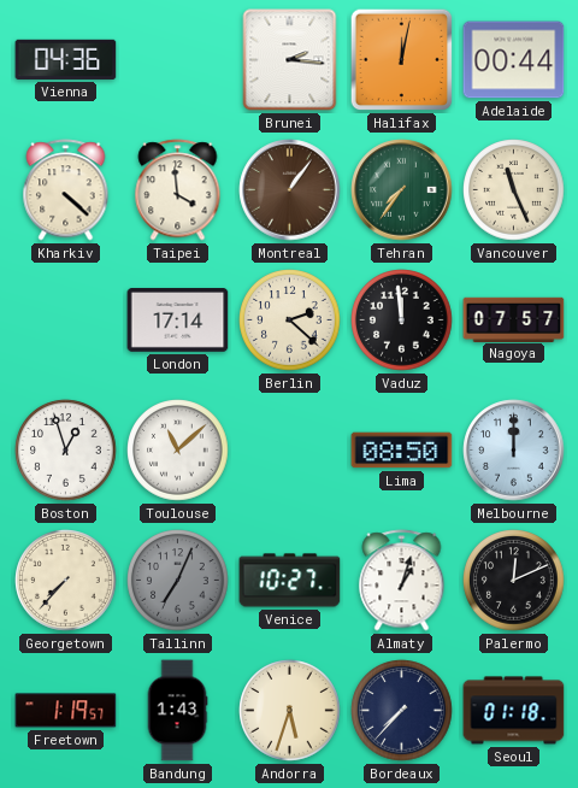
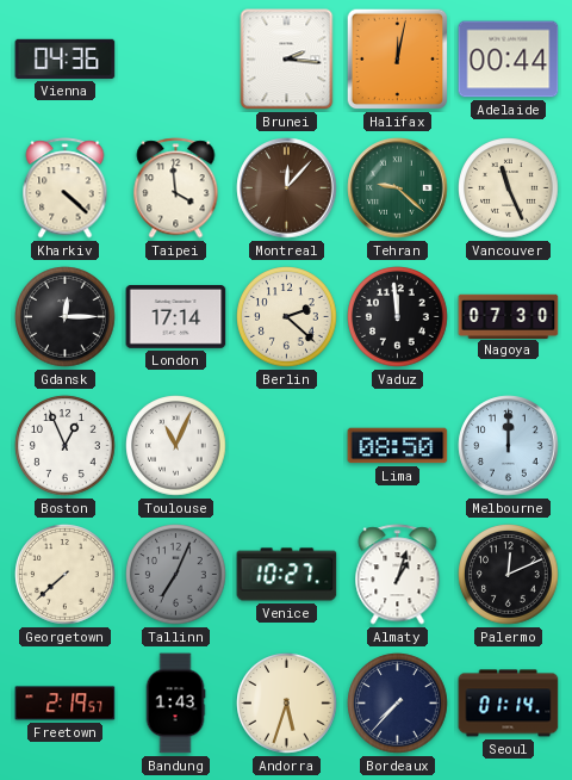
Montreal: 1:06 -> 12:07
Tehran: 7:36 -> 9:22
Gdansk: none -> 12:15
Nagoya: 07:57 -> 07:30
Boston: 12:57 -> 12:56
Toulouse: 11:08 -> 11:04
Georgetown: 7:37 -> 7:38
Freetown: 1:19 -> 2:19
Seoul: 01:18 -> 01:14
